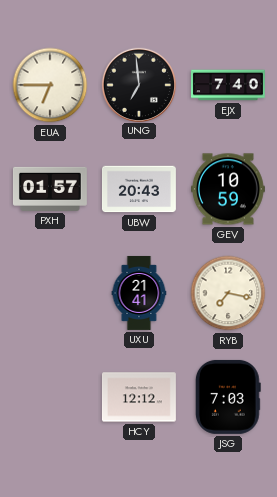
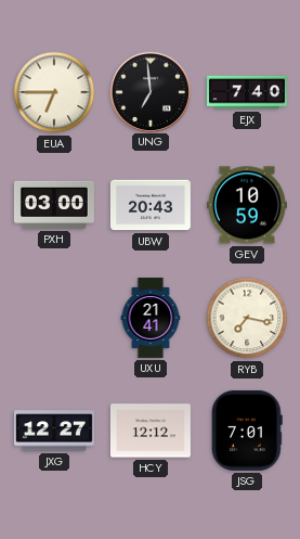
PXH: 01:57 -> 03:00
JXG: none -> 12:27
JSG: 7:03 -> 7:01
